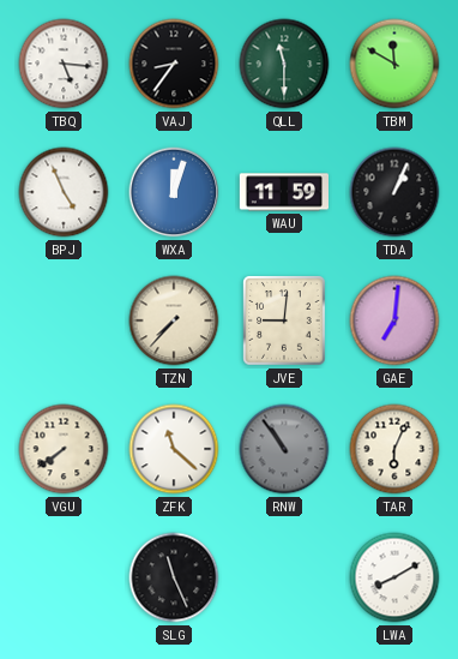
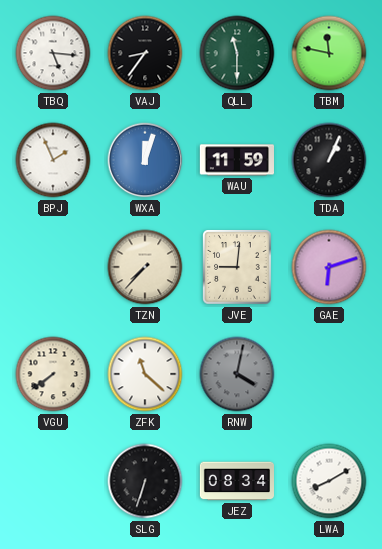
TBM: 11:50 -> 11:47
BPJ: 4:56 -> 1:56
GAE: 7:01 -> 6:12
RNW: 10:54 -> 4:02
TAR: 6:04 -> none
SLG: 11:26 -> 6:33
JEZ: none -> 08:34
